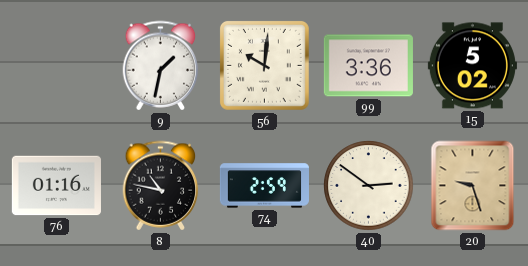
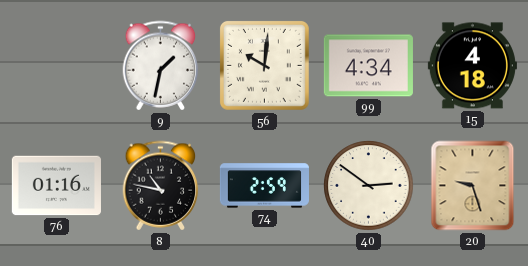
99: 3:36 -> 4:34
15: 5:02 -> 4:18
